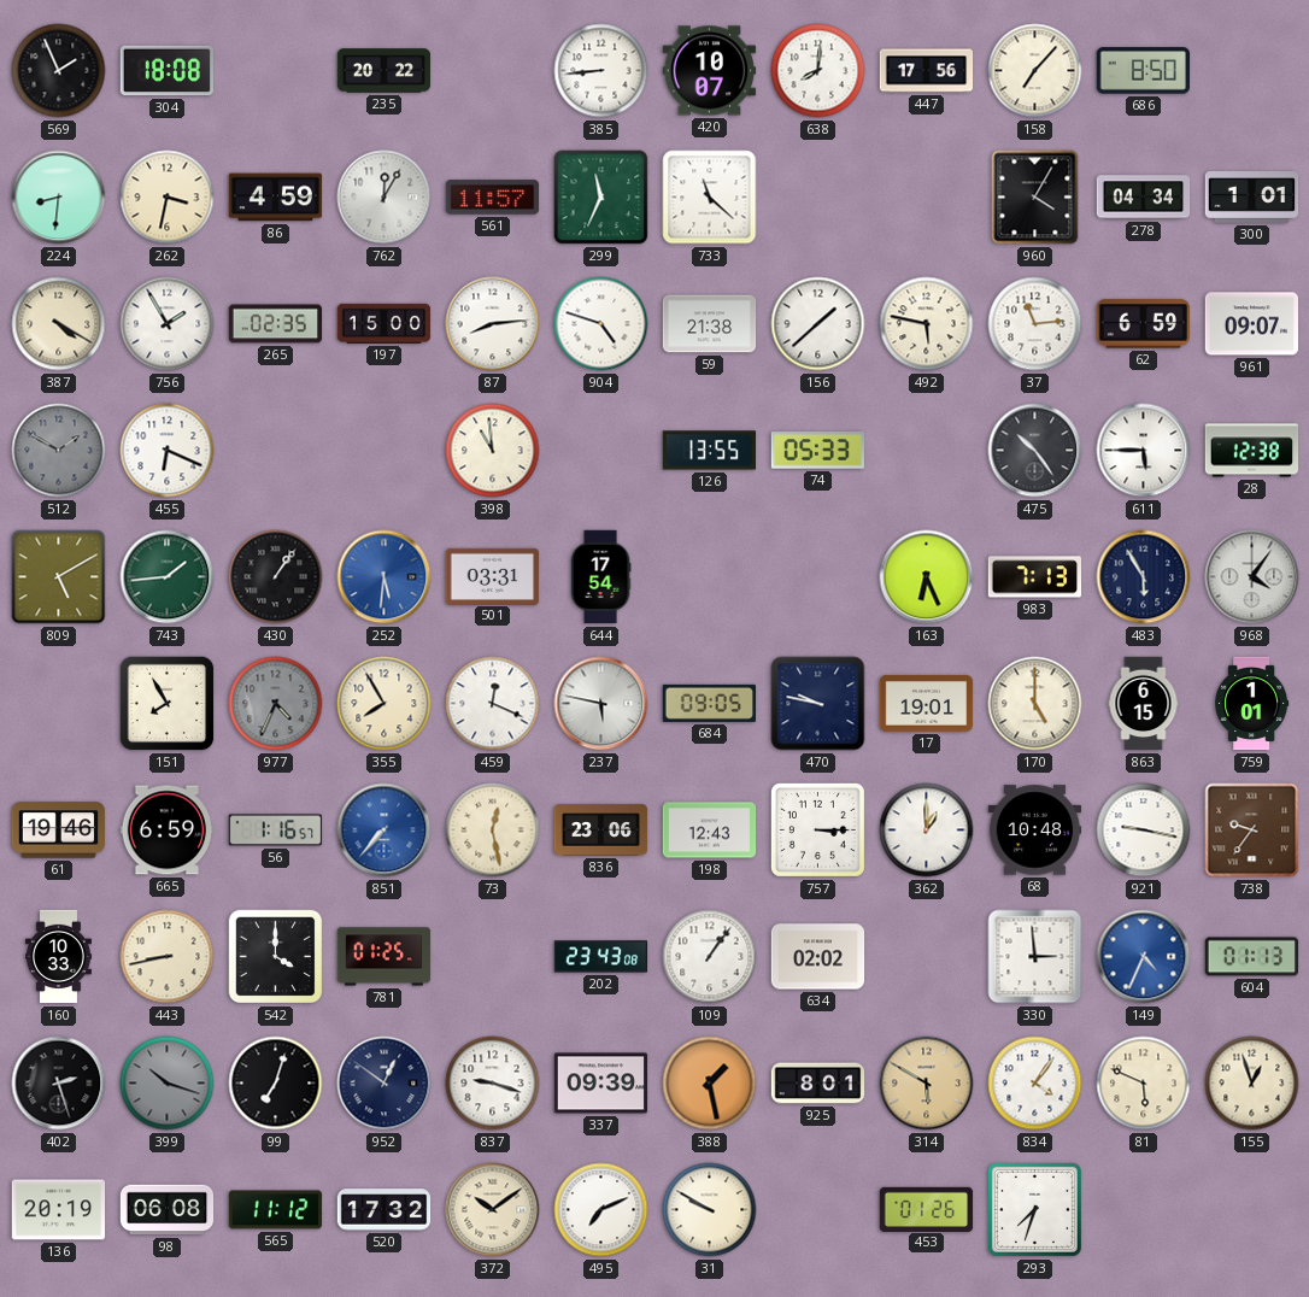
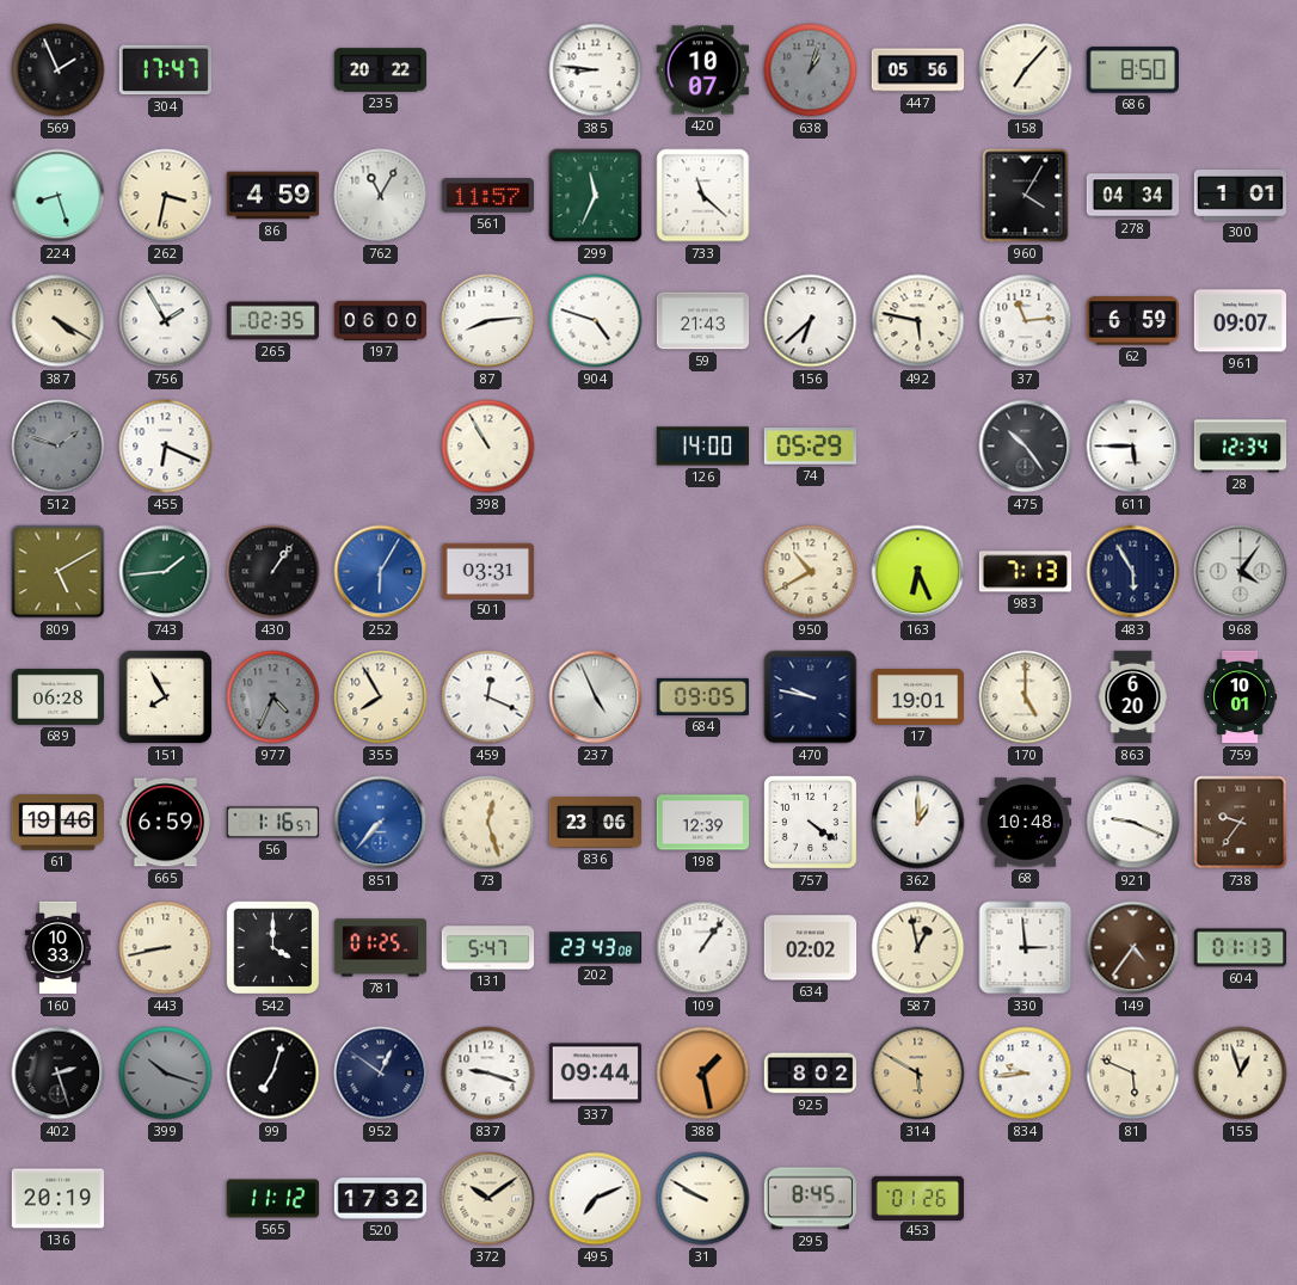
304: 18:08 -> 17:47
385: 8:44 -> 8:46
638: 8:01 -> 1:03
638 dial: white -> grey
447: 17:56 -> 05:56
224: 8:31 -> 8:27
762: 12:05 -> 11:05
197: 15:00 -> 06:00
59: 21:38 -> 21:43
156: 1:38 -> 6:38
512: 1:50 -> 1:48
398: 10:59 -> 10:55
126: 13:55 -> 14:00
74: 05:33 -> 05:29
28: 12:38 -> 12:34
252: 5:31 -> 6:05
644: 17:54 -> none
950: none -> 10:40
689: none -> 06:28
237: 5:47 -> 4:56
863: 6:15 -> 6:20
759: 1:01 -> 10:01
73: 12:28 -> 12:27
198: 12:43 -> 12:39
757: 3:15 -> 4:21
921: 9:17 -> 9:19
131: none -> 5:47
587: none -> 12:58
149: 4:34 -> 4:36
149 dial: blue -> brown
337: 09:39 -> 09:44
925: 8:01 -> 8:02
834: 4:06 -> 9:44
98: 06:08 -> none
295: none -> 8:45
293: 7:33 -> none
